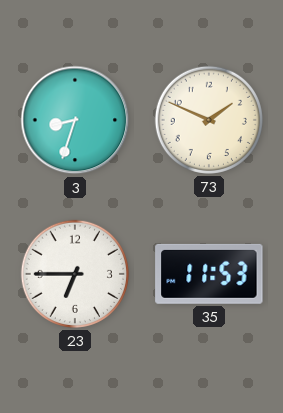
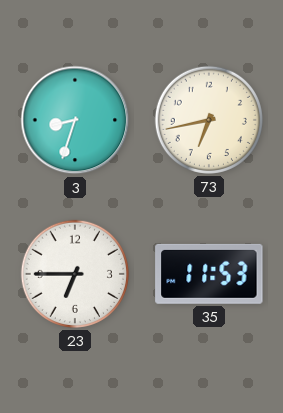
73: 1:49 -> 6:43
